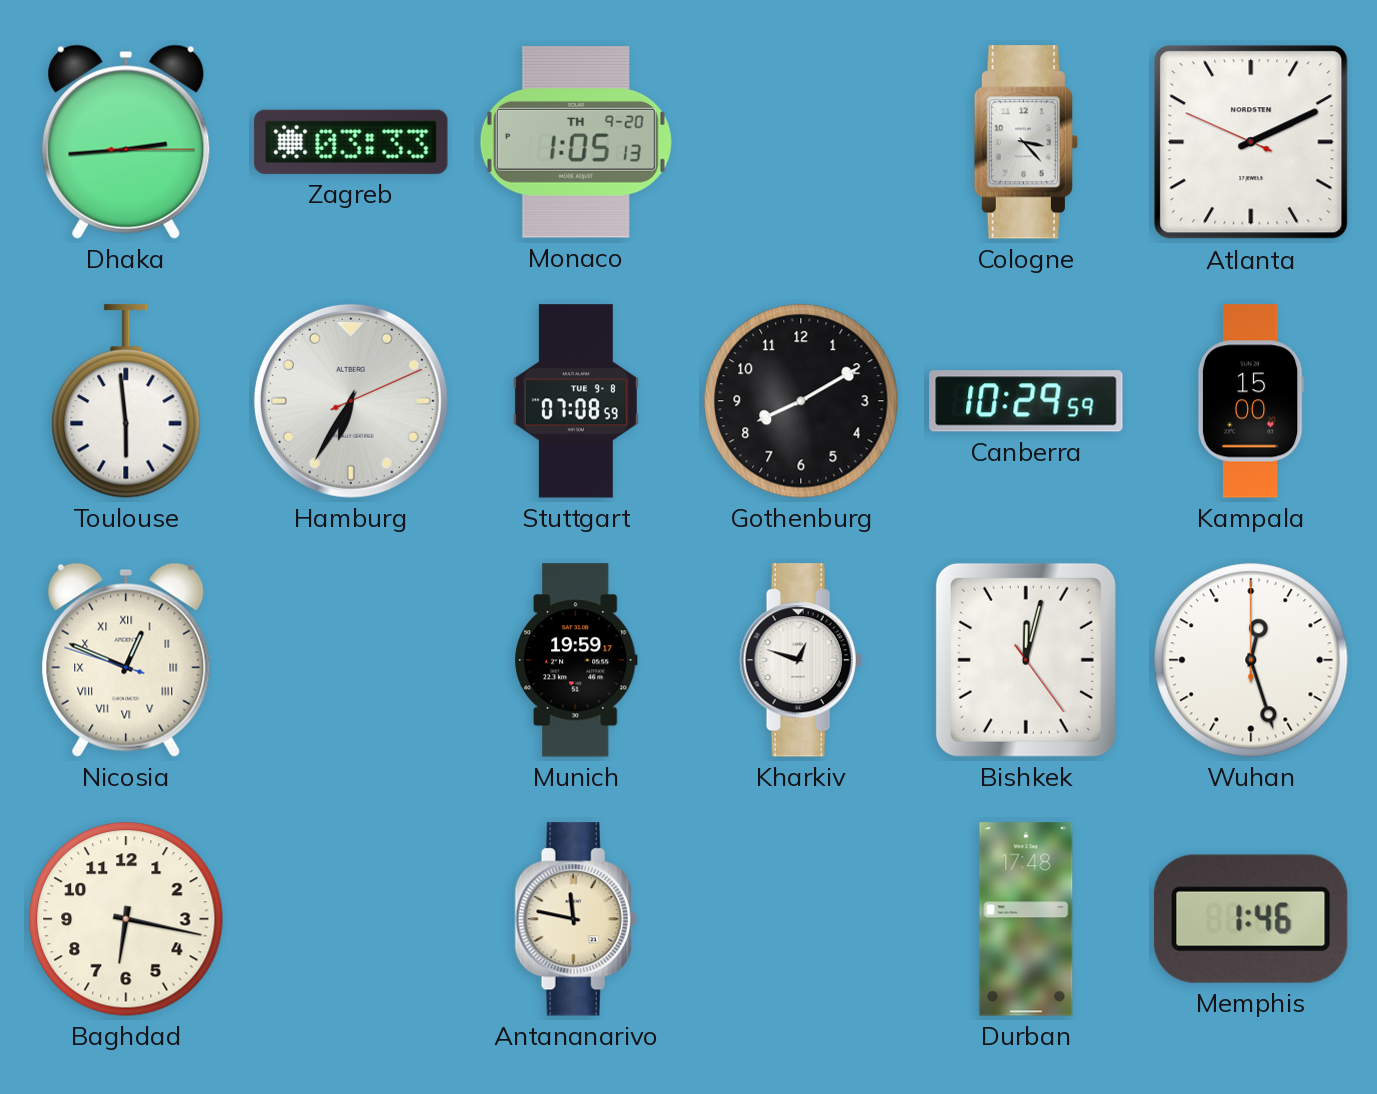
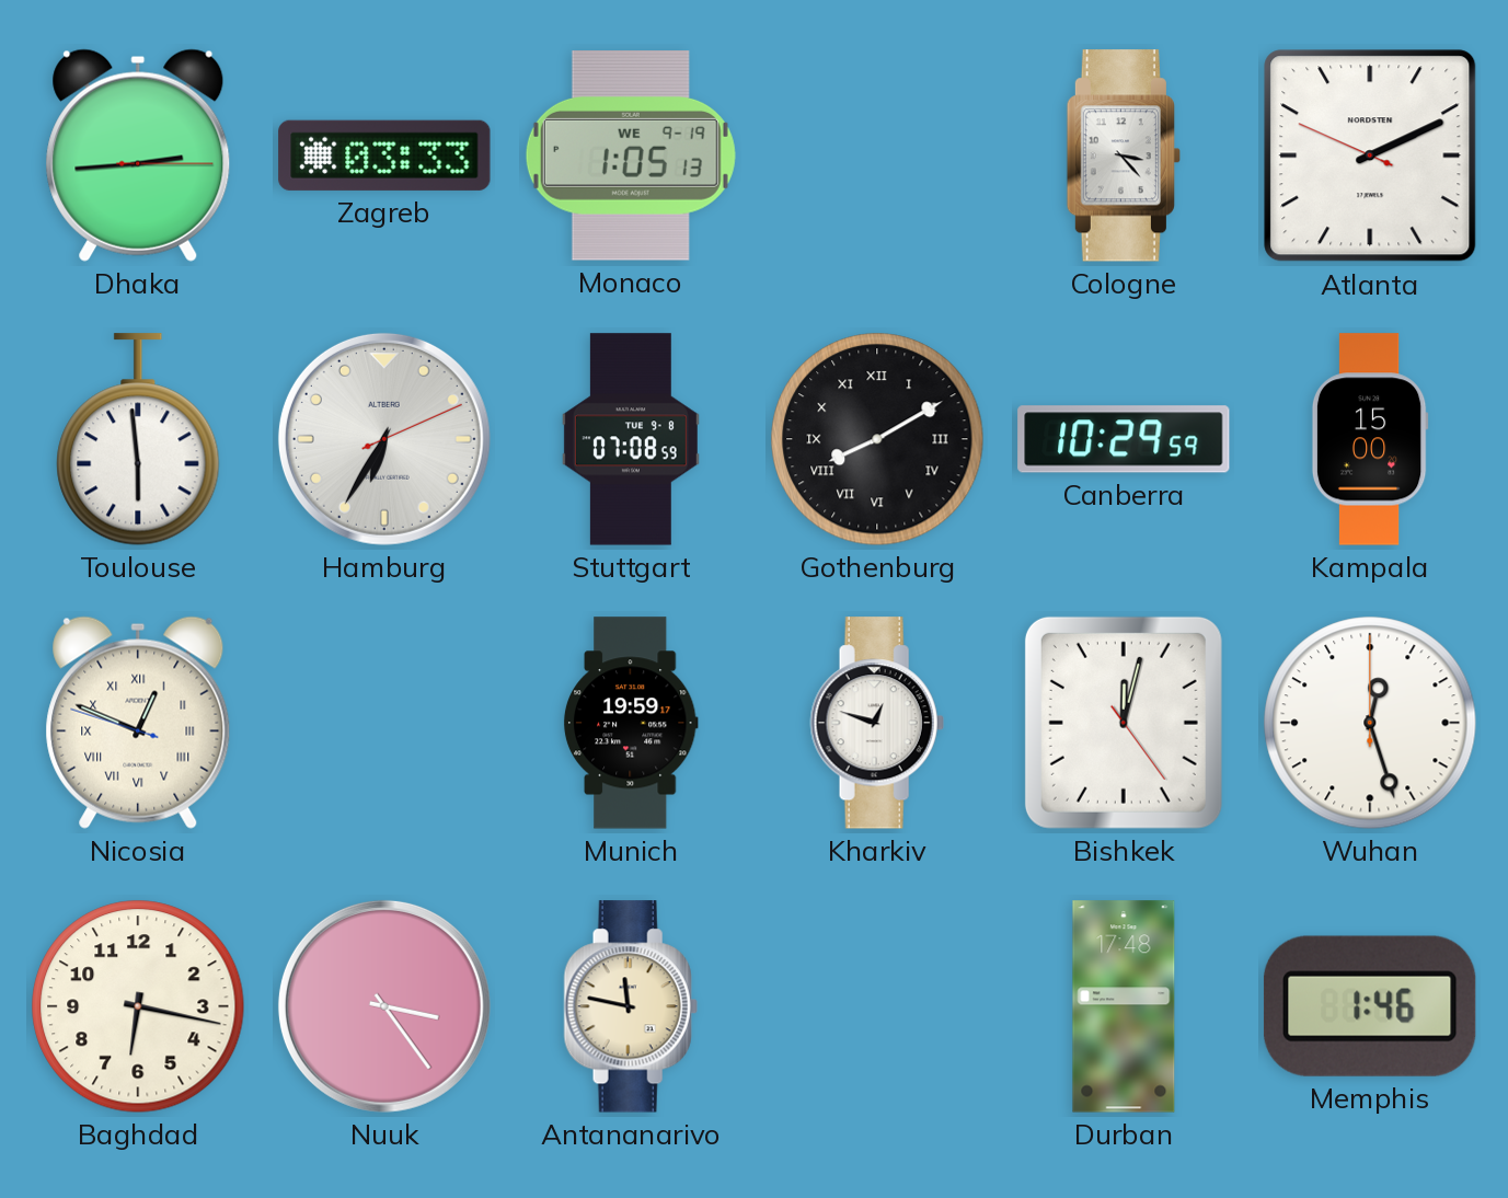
Monaco date: TH 9-20 -> WE 9-19
Gothenburg numerals: Arabic -> Roman
Nuuk: none -> 3:24
